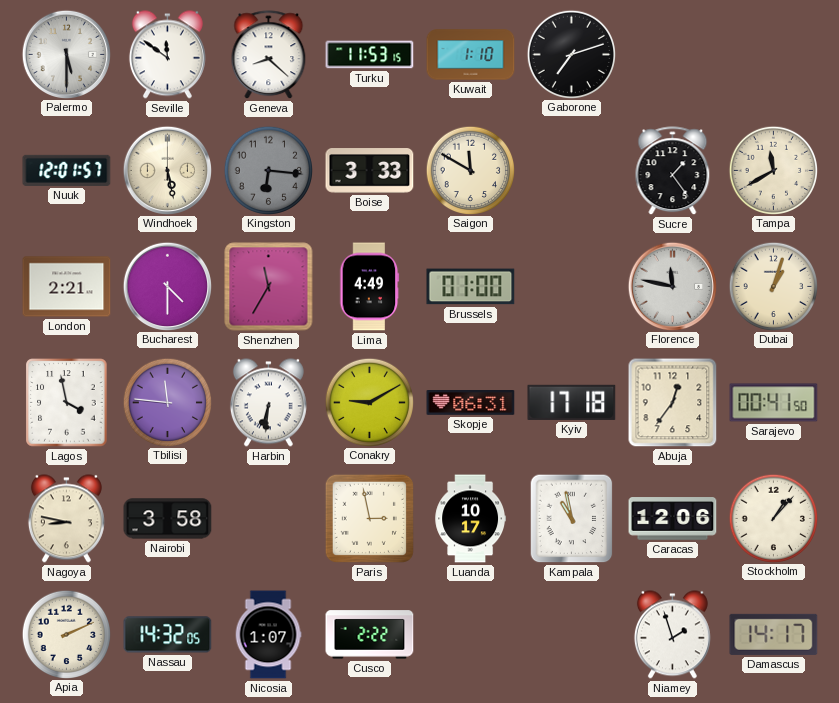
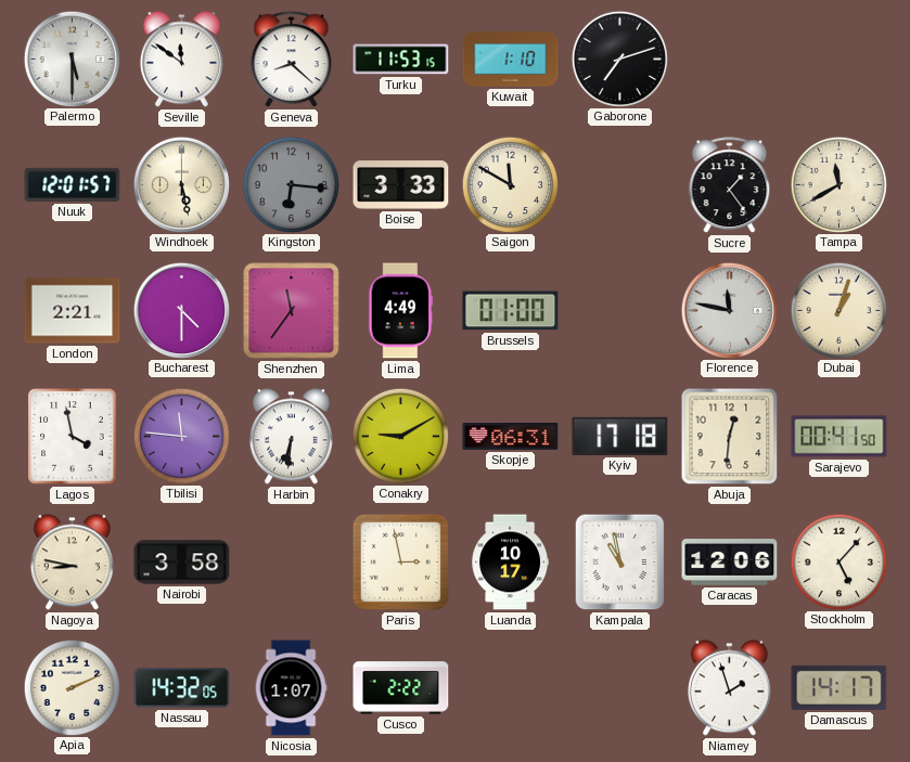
Shenzhen: 11:35 -> 11:36
Abuja: 12:36 -> 12:31
Stockholm: 1:07 -> 5:07
